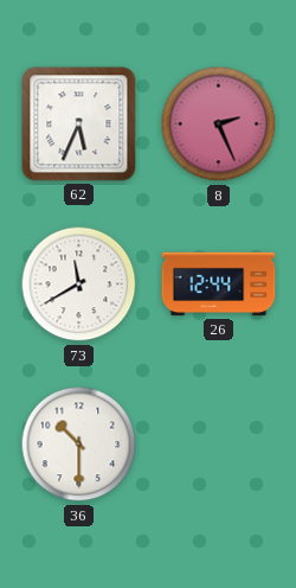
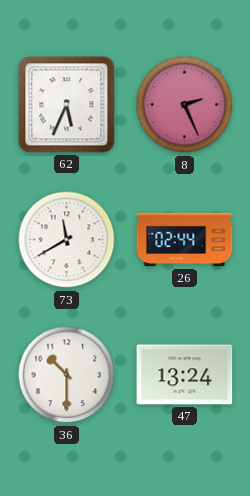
26: 12:44 -> 02:44
47: none -> 13:24
